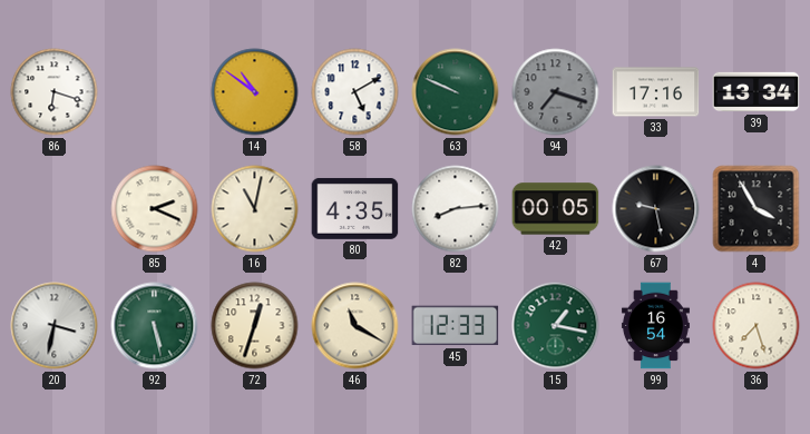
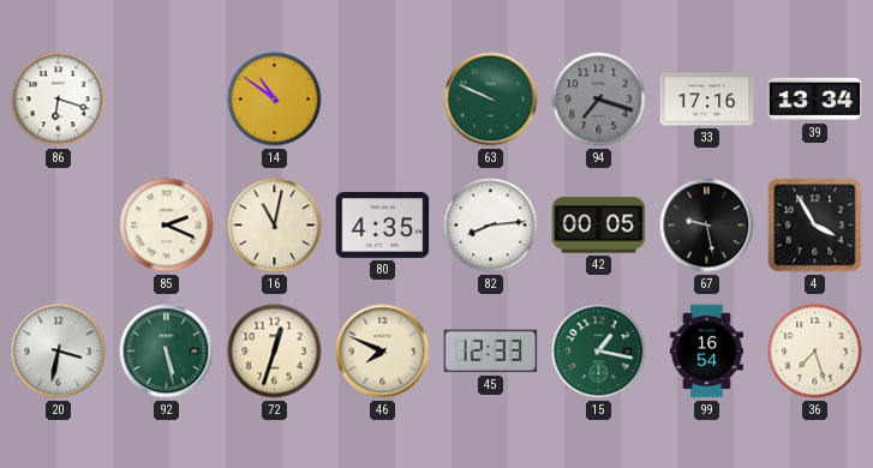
58: 5:10 -> none
46: 11:20 -> 7:49
